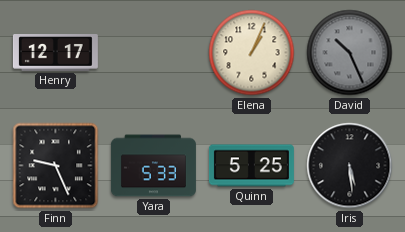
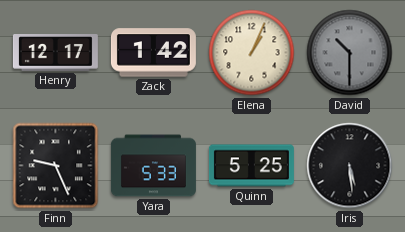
Zack: none -> 1:42
David: 10:26 -> 10:30
